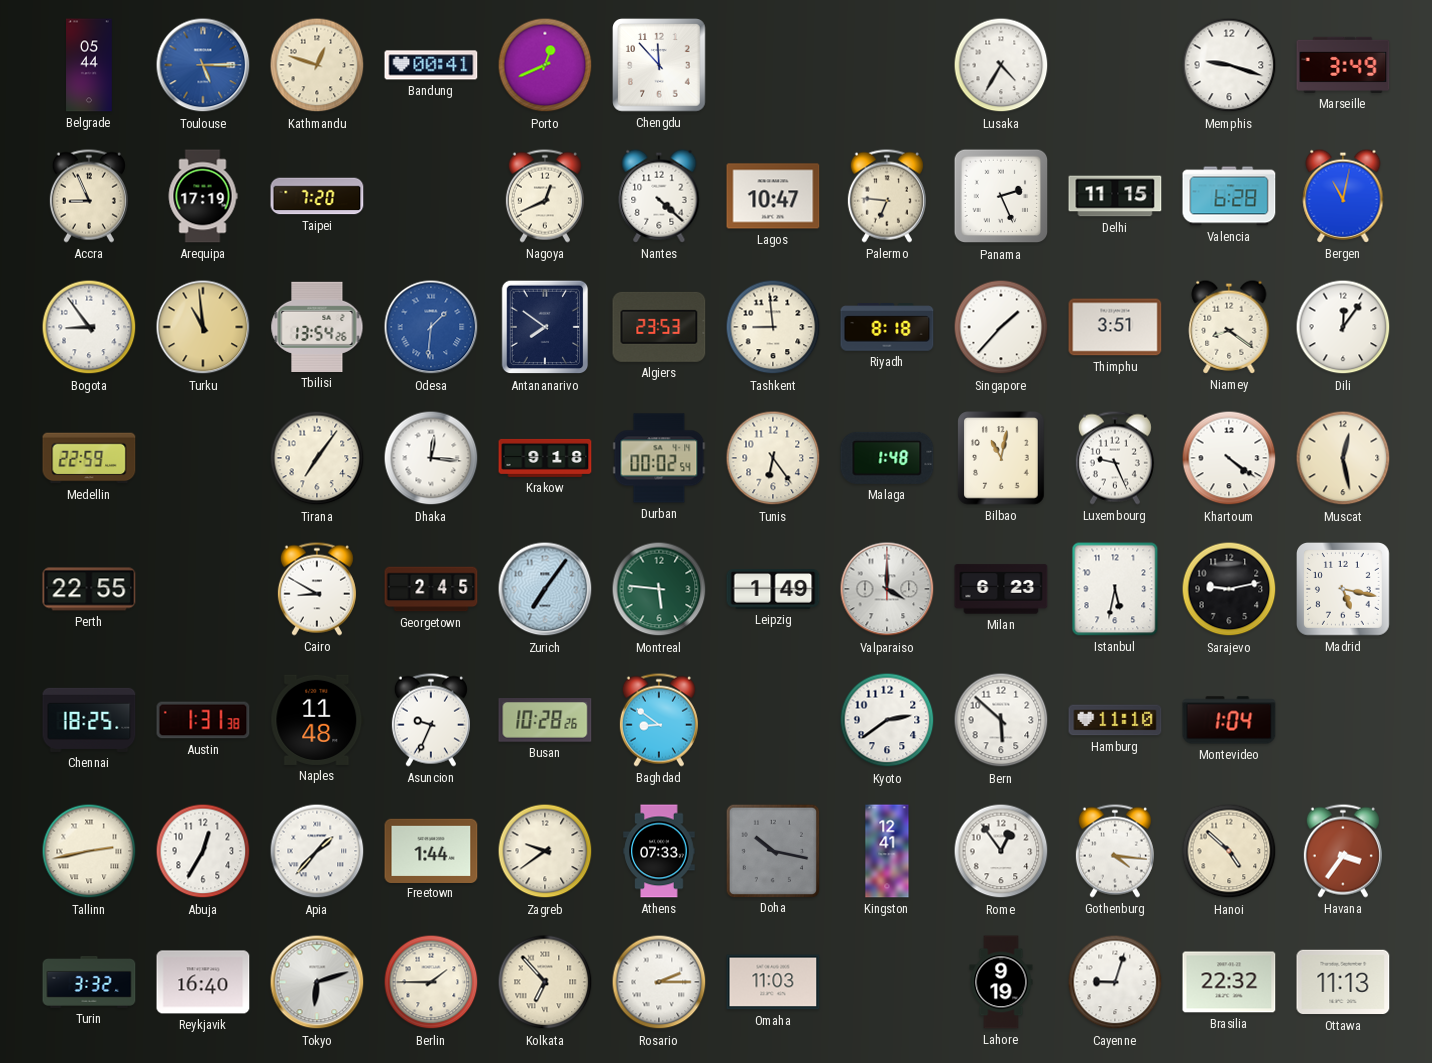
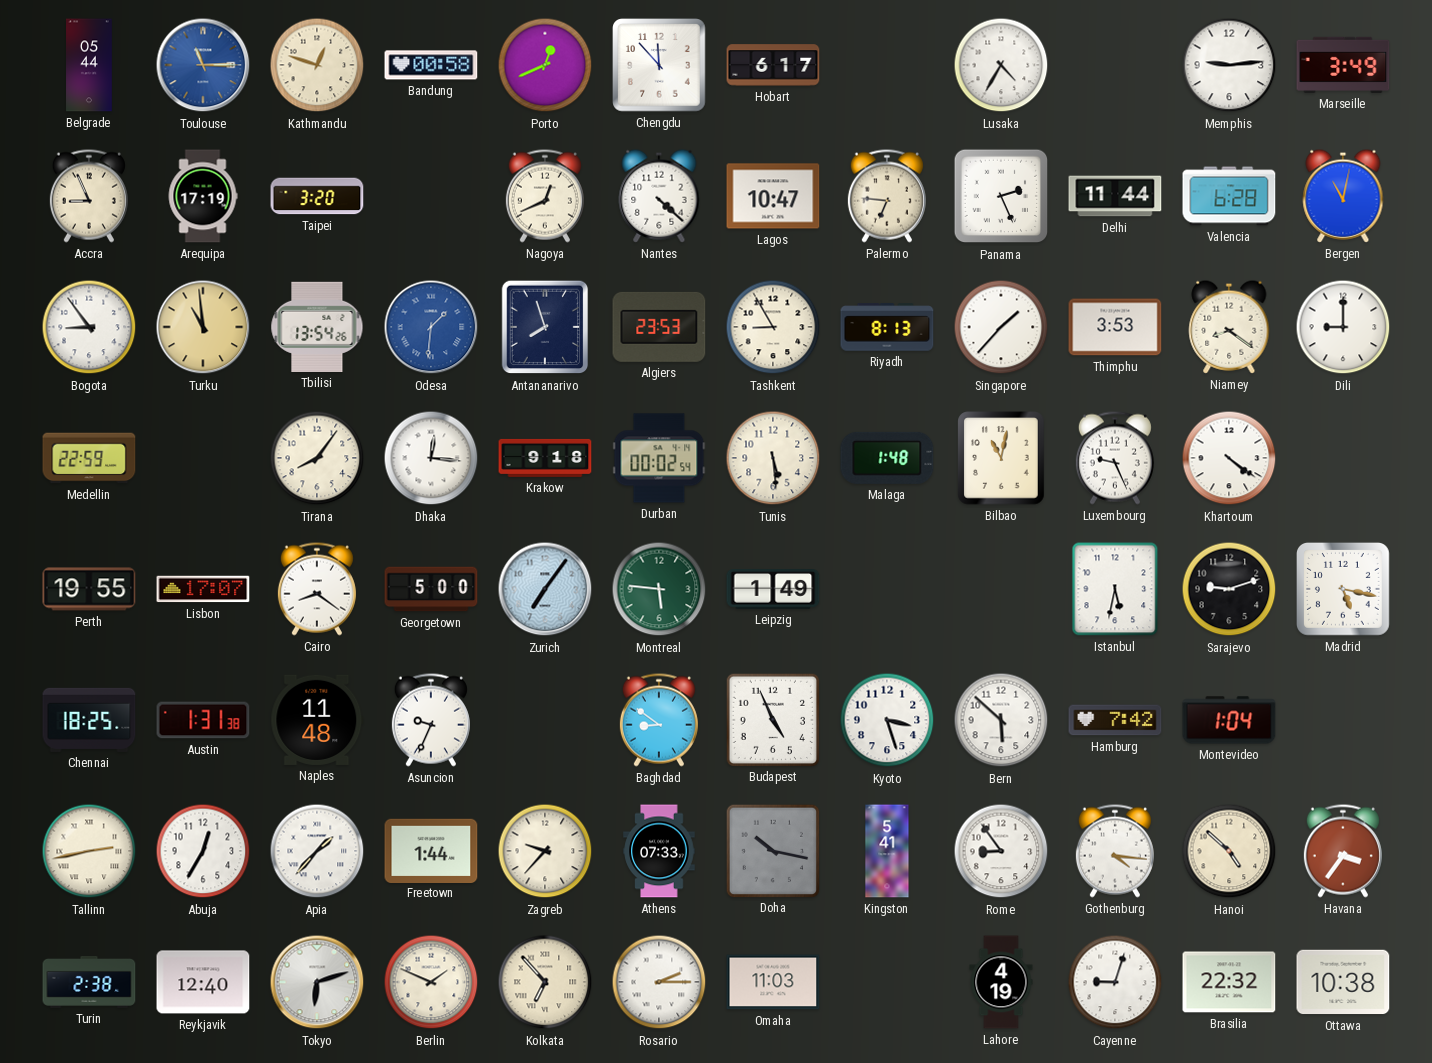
Toulouse: 5:15 -> 11:15
Bandung: 00:41 -> 00:58
Hobart: none -> 6:17
Memphis: 9:18 -> 9:14
Taipei: 7:20 -> 3:20
Delhi: 11:15 -> 11:44
Antananarivo: 7:51 -> 7:57
Tashkent: 8:59 -> 8:55
Riyadh: 8:18 -> 8:13
Thimphu: 3:51 -> 3:53
Dili: 12:06 -> 9:00
Tirana: 7:06 -> 8:06
Tunis: 6:24 -> 5:29
Muscat: 12:28 -> none
Perth: 22:55 -> 19:55
Lisbon: none -> 17:07
Cairo: 8:50 -> 8:21
Georgetown: 2:45 -> 5:00
Valparaiso: 4:00 -> none
Milan: 6:23 -> none
Sarajevo: 9:13 -> 9:12
Busan: 10:28 -> none
Budapest: none -> 4:56
Kyoto: 2:39 -> 3:27
Hamburg: 11:10 -> 7:42
Zagreb: 9:39 -> 9:37
Kingston: 12:41 -> 5:41
Rome: 12:54 -> 8:54
Turin: 3:32 -> 2:38
Reykjavik: 16:40 -> 12:40
Berlin: 1:45 -> 1:49
Lahore: 9:19 -> 4:19
Ottawa: 11:13 -> 10:38
